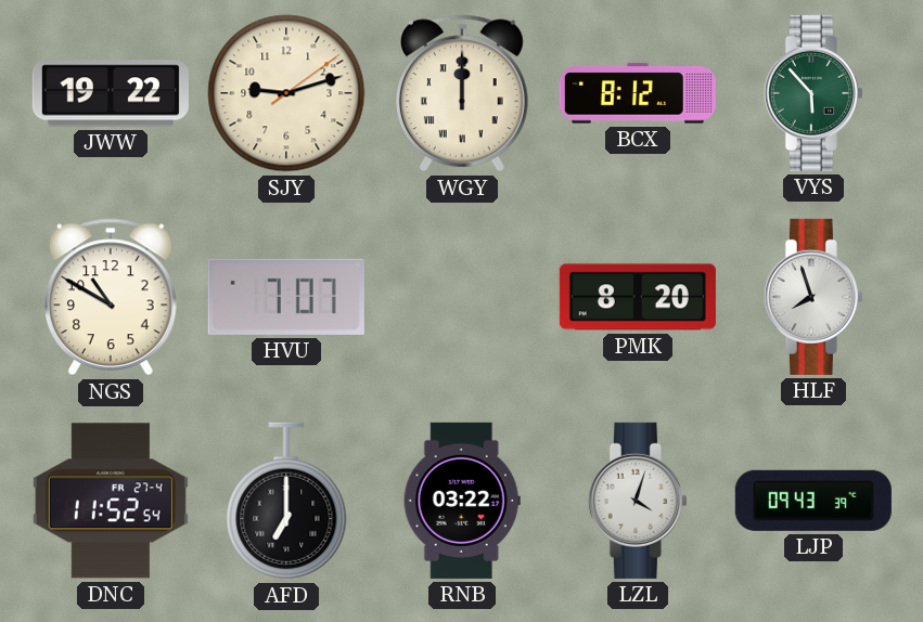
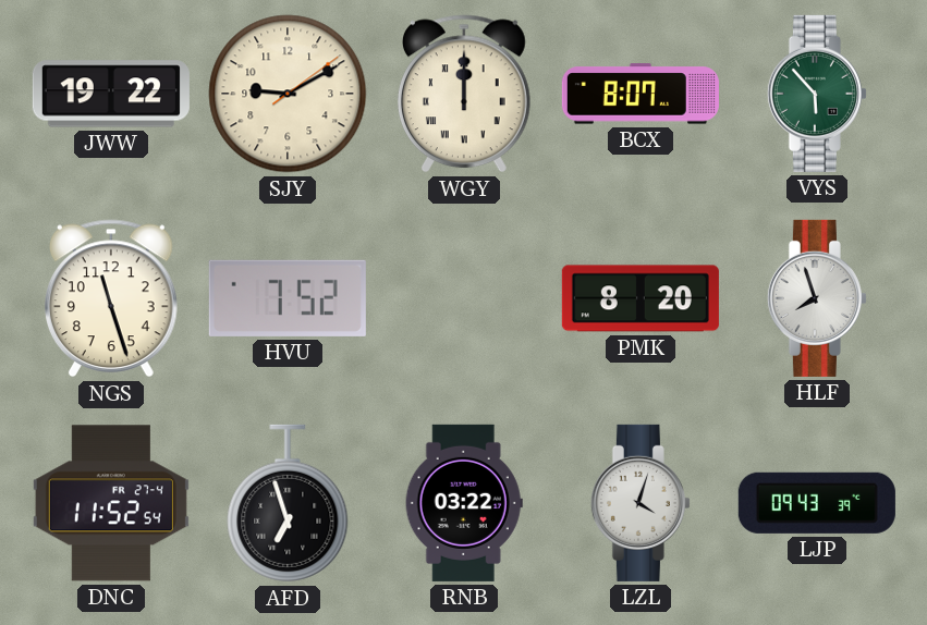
SJY: 9:12 -> 9:10
BCX: 8:12 -> 8:07
NGS: 10:50 -> 11:27
HVU: 7:07 -> 7:52
AFD: 7:00 -> 6:57
